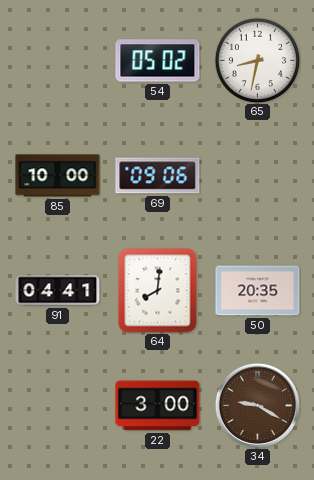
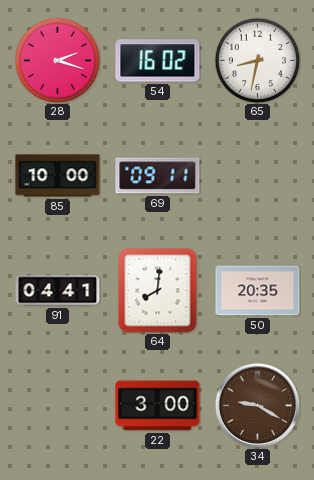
28: none -> 2:18
54: 05:02 -> 16:02
69: 09:06 -> 09:11
